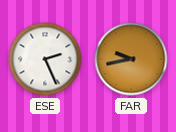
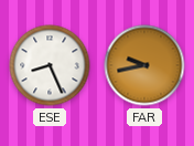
ESE: 2:26 -> 8:26
